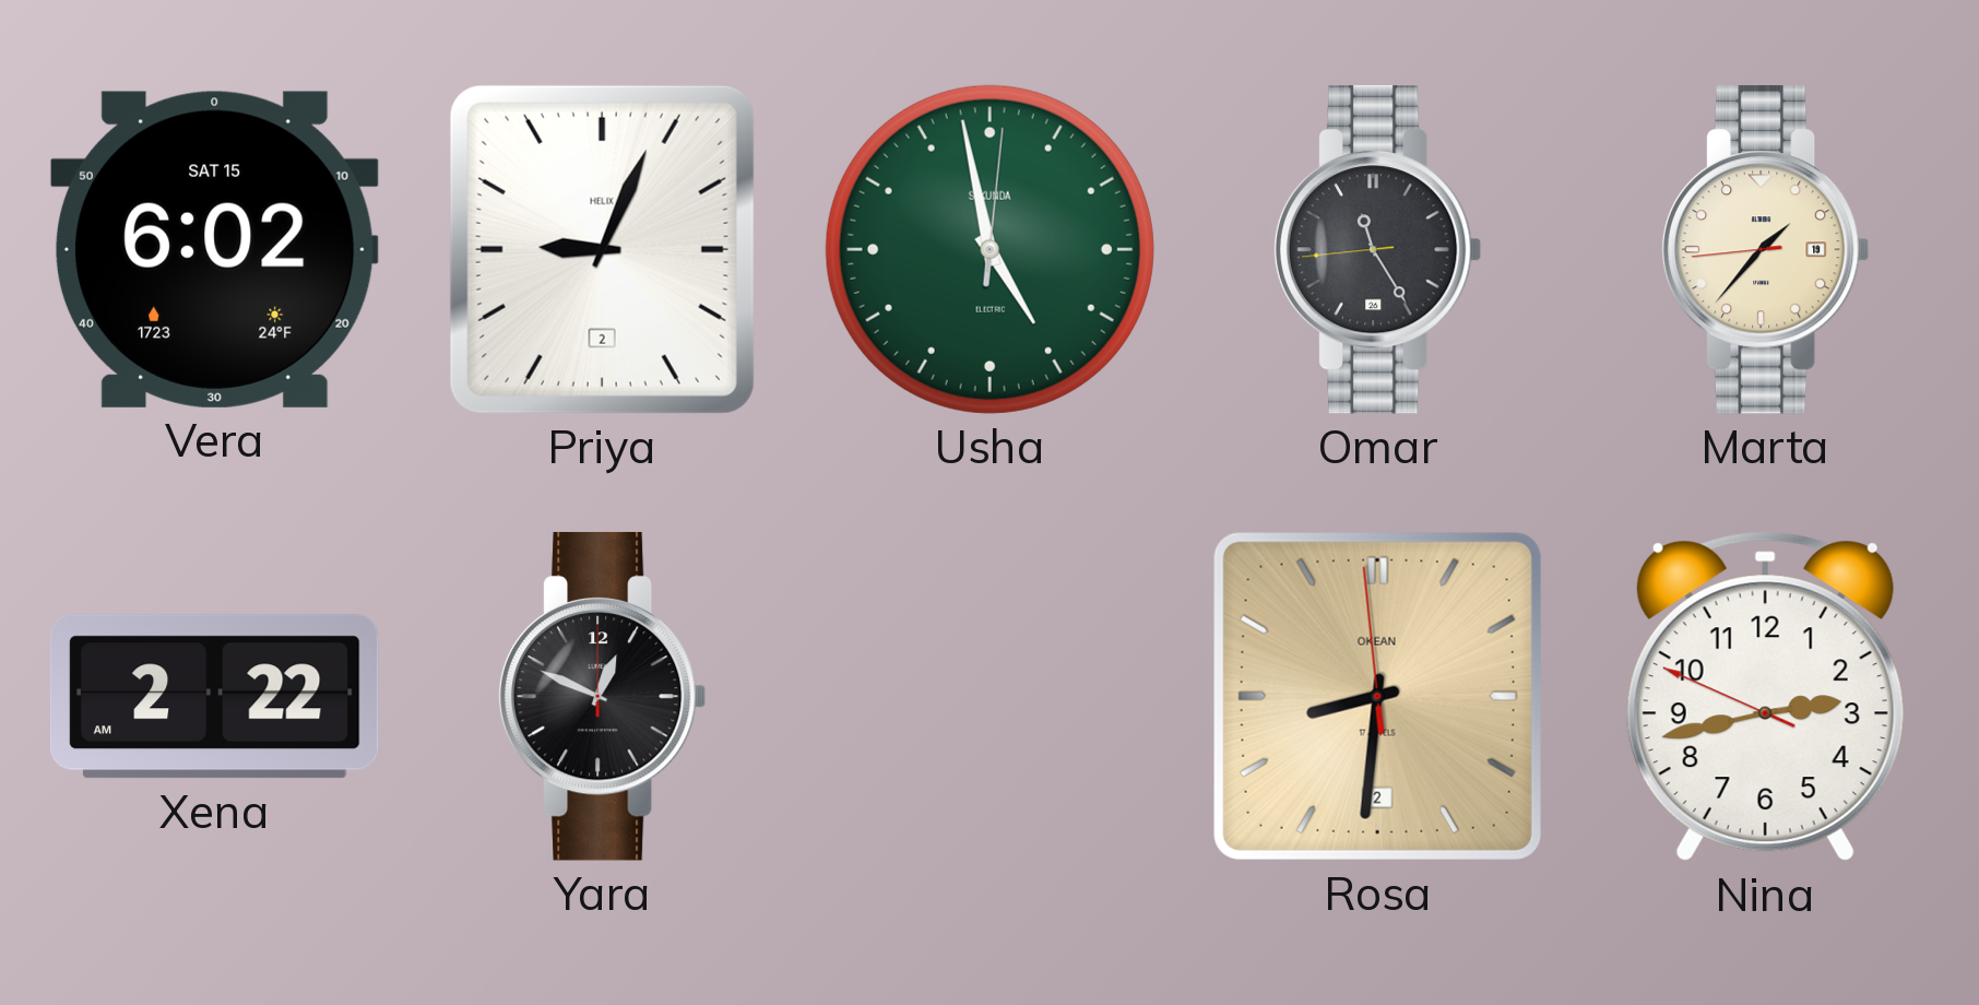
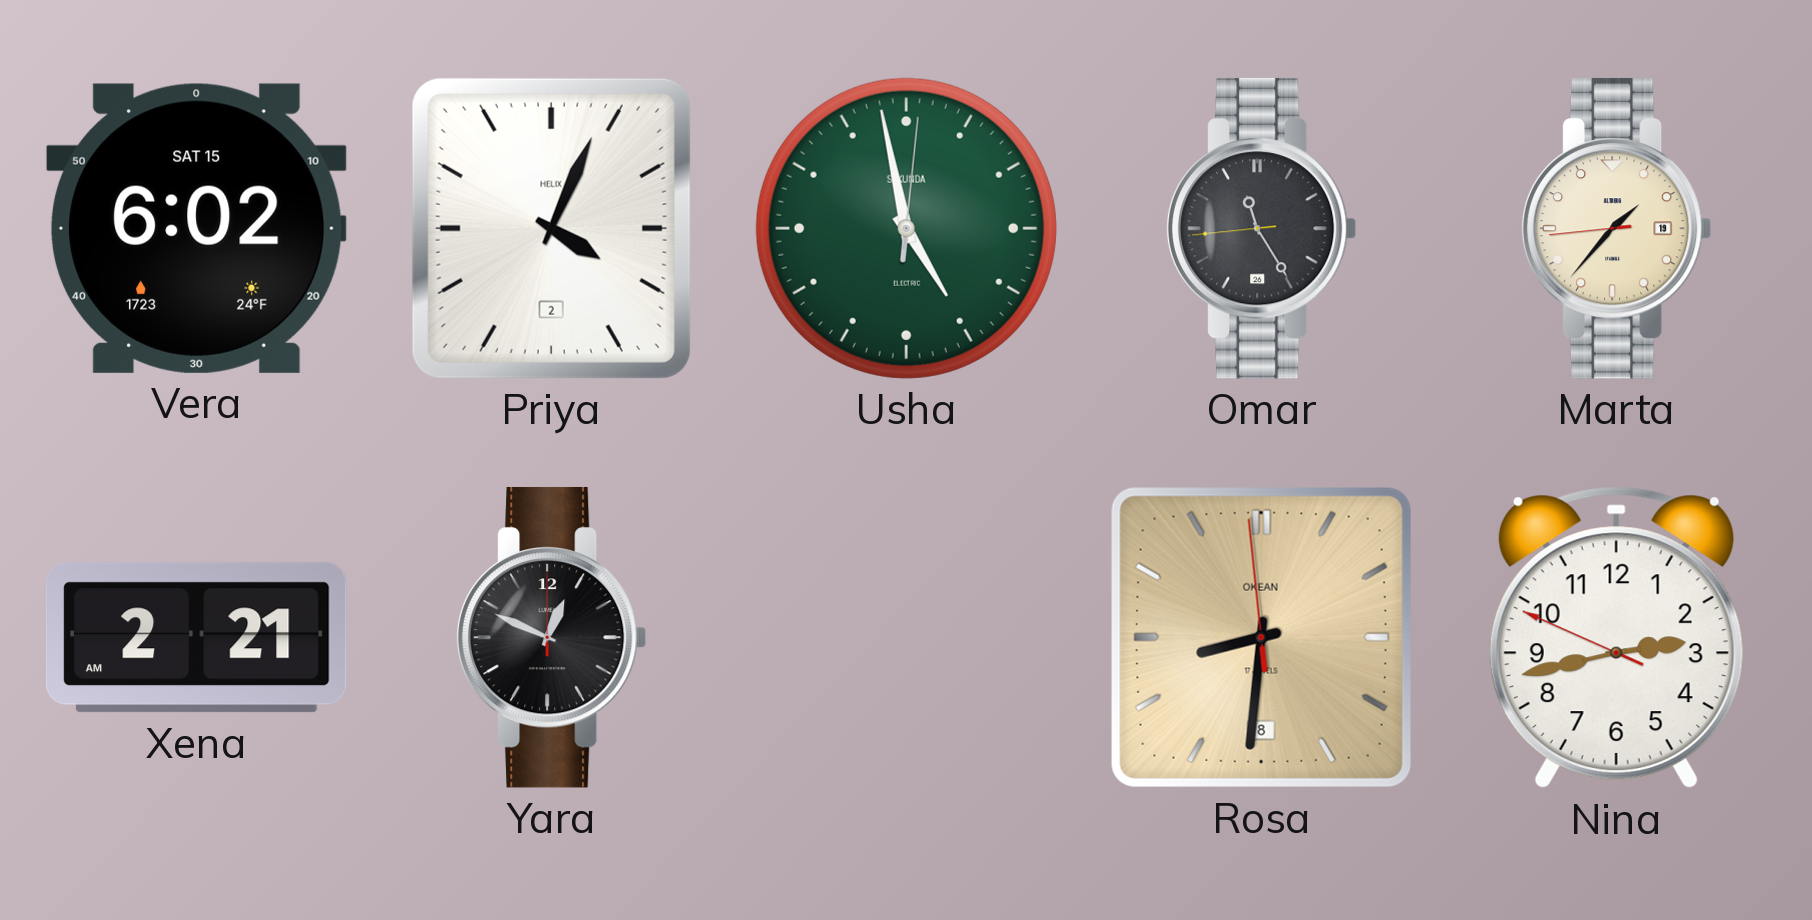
Priya: 9:04 -> 4:04
Xena: 2:22 -> 2:21
Rosa date: 2 -> 8
